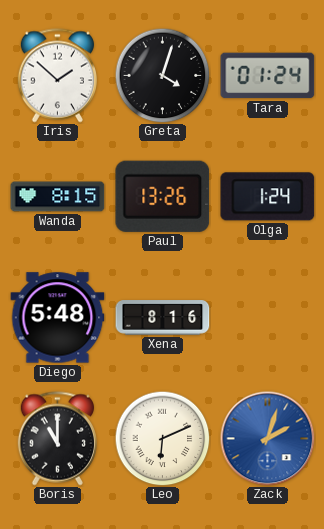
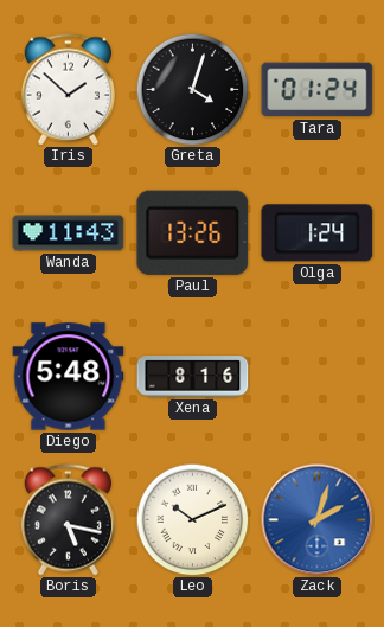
Wanda: 8:15 -> 11:43
Boris: 11:00 -> 5:17
Leo: 6:11 -> 10:11
